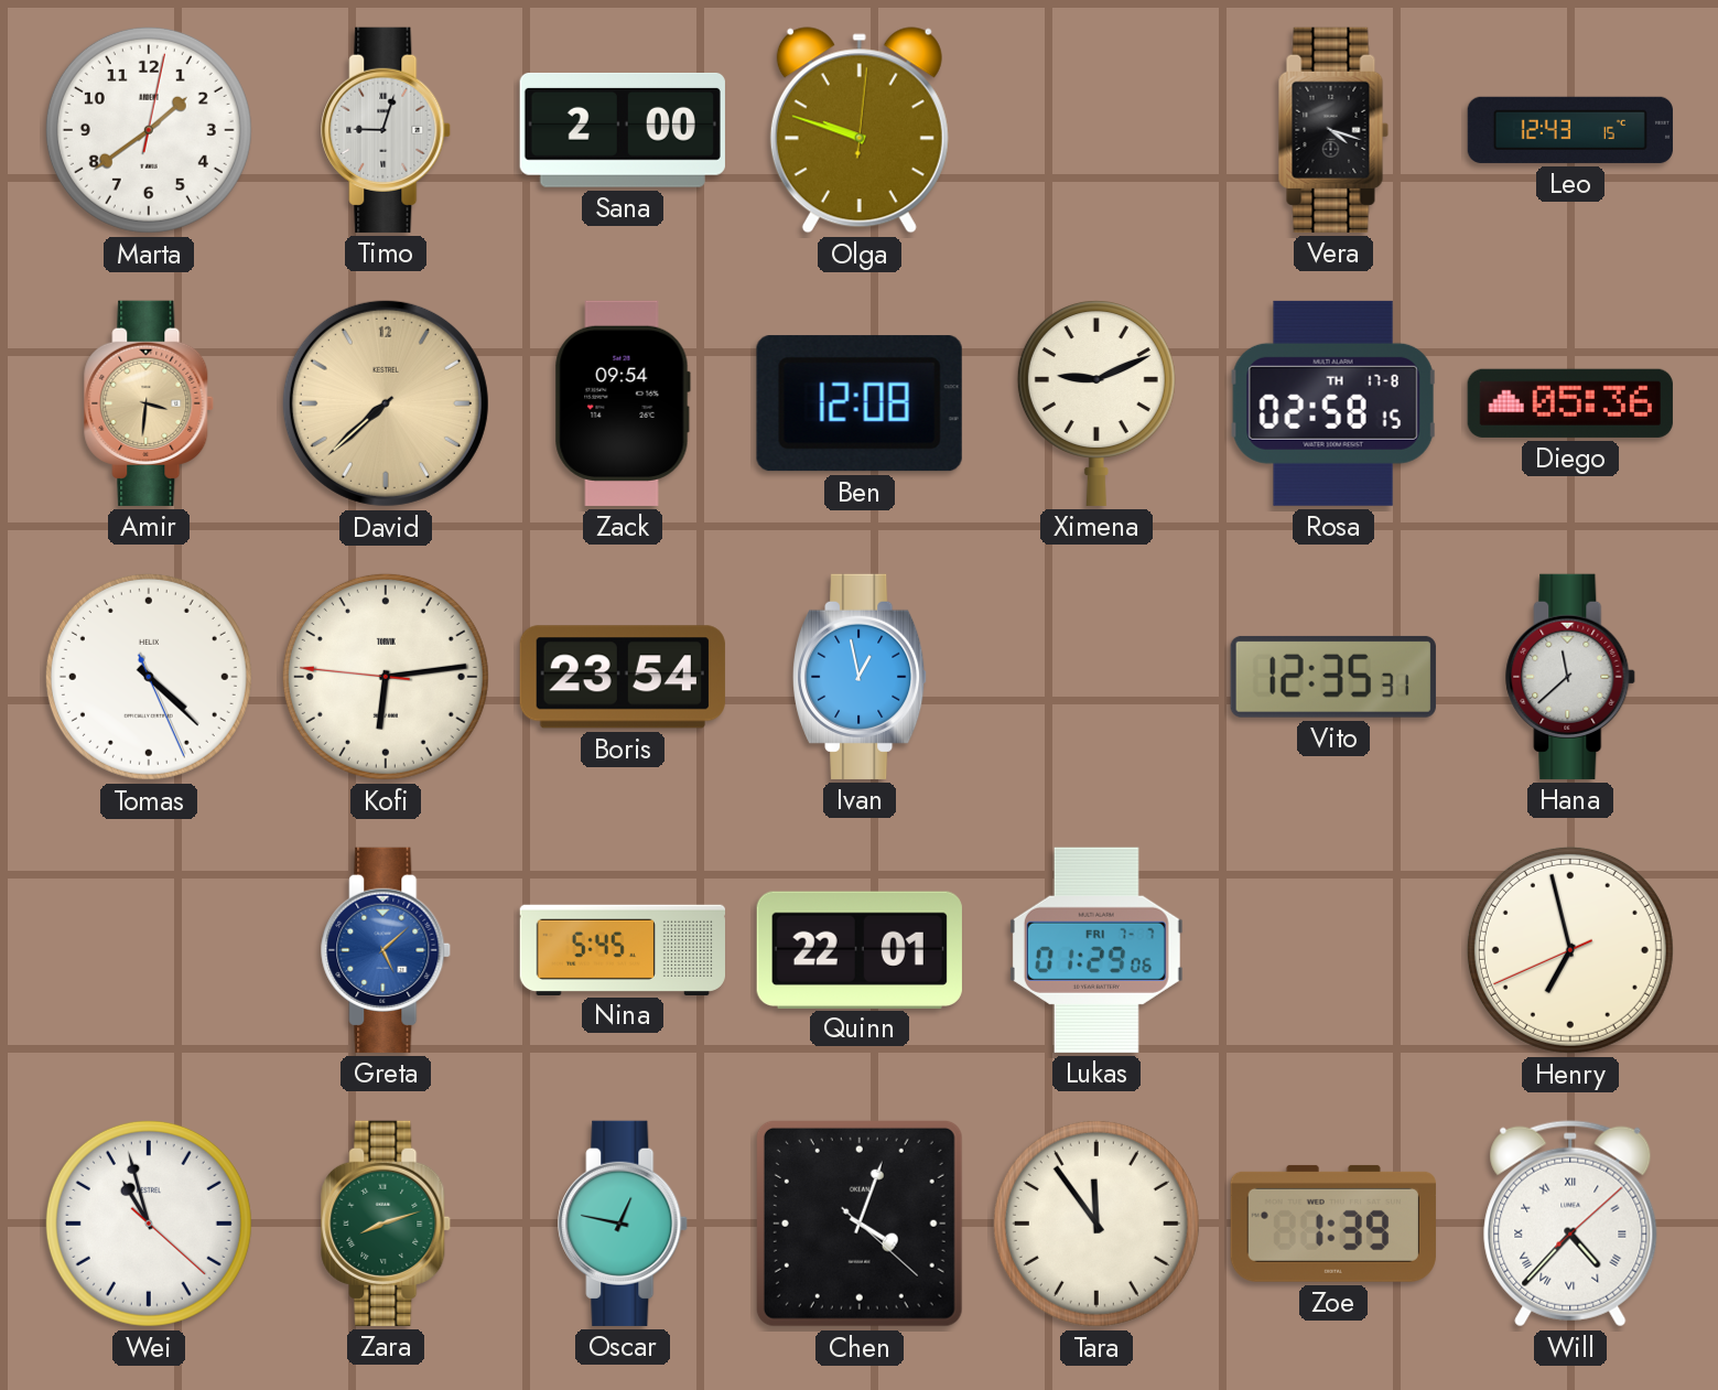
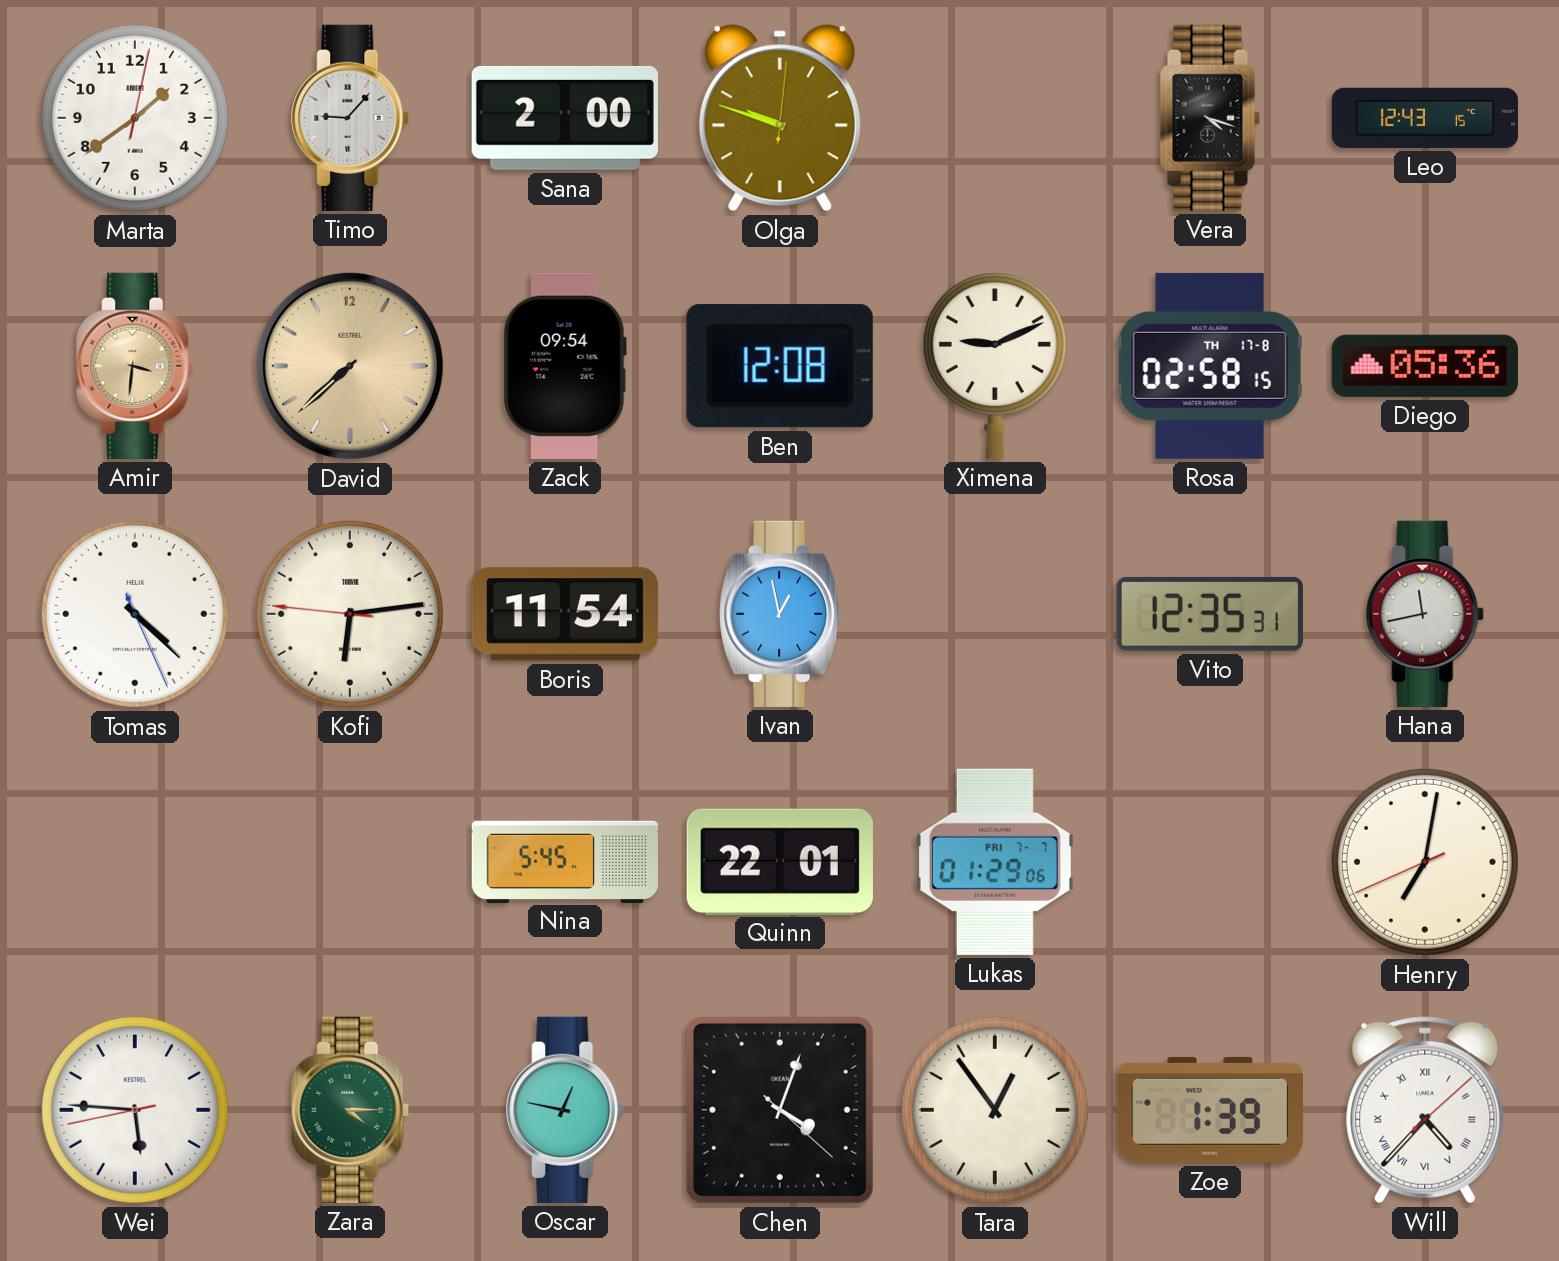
Timo: 9:03 -> 9:07
Boris: 23:54 -> 11:54
Hana: 11:38 -> 11:43
Greta: 5:08 -> none
Henry: 6:57 -> 7:01
Wei: 10:57 -> 5:45
Zara: 8:12 -> 4:15
Tara: 11:54 -> 12:54
